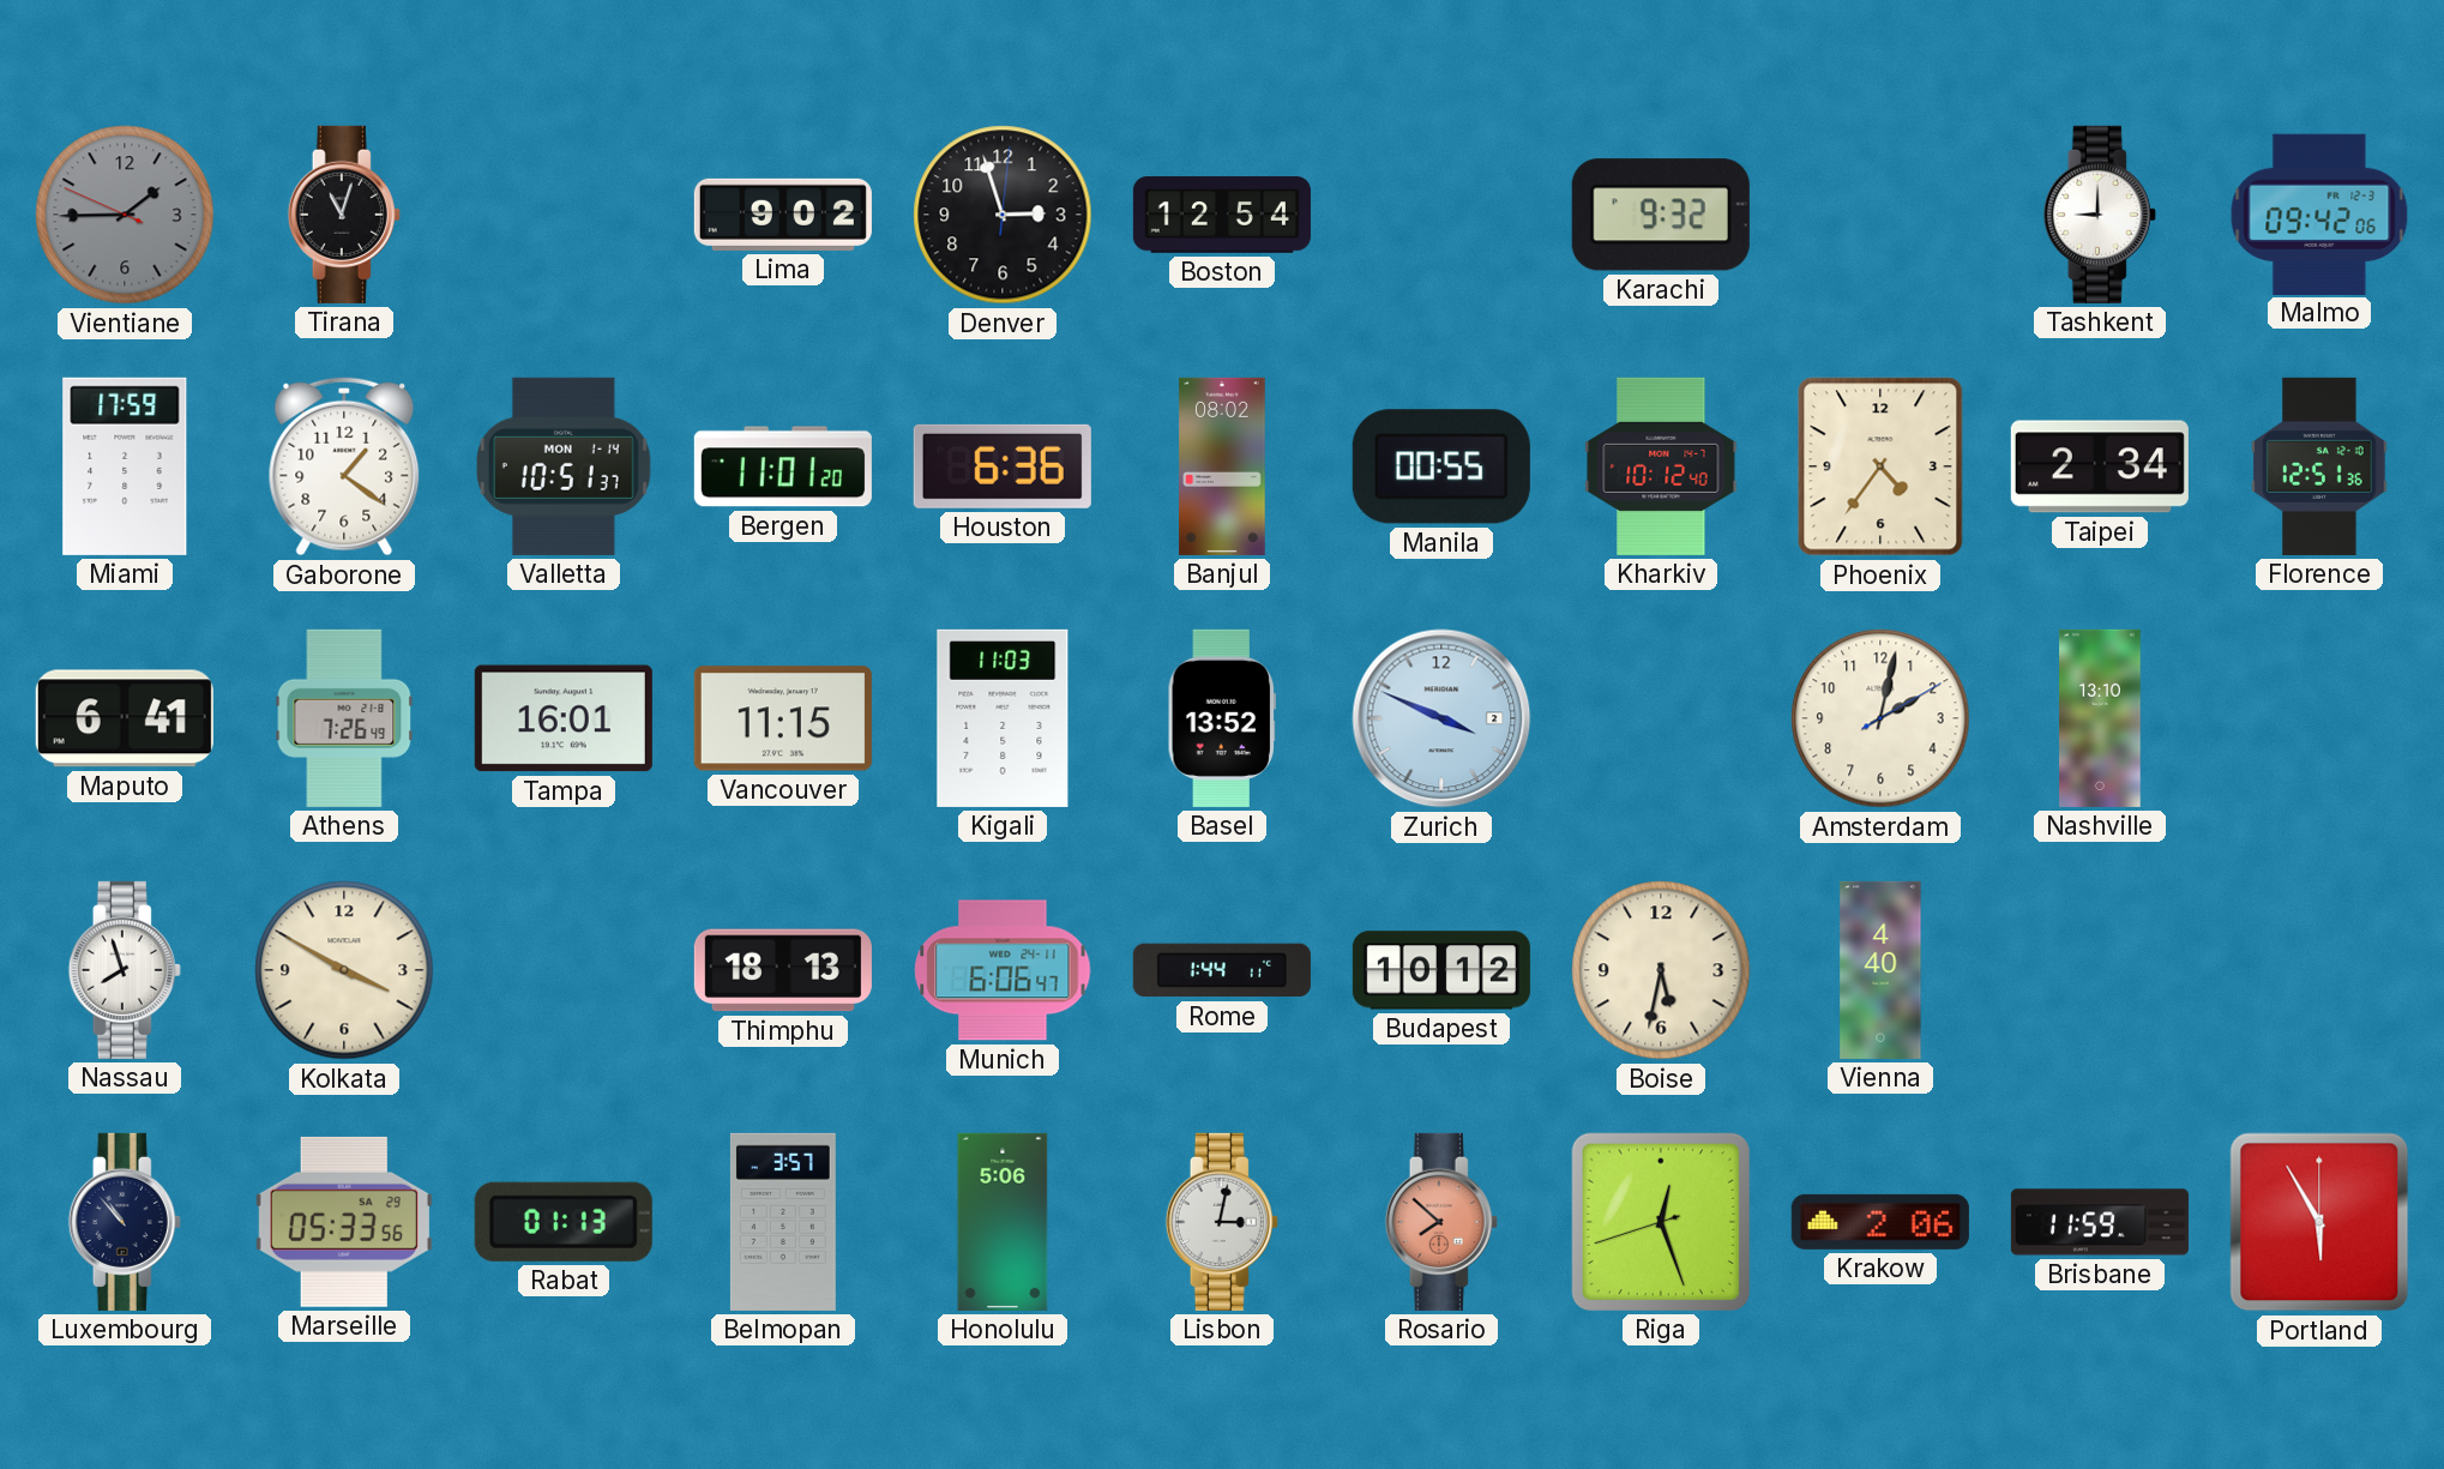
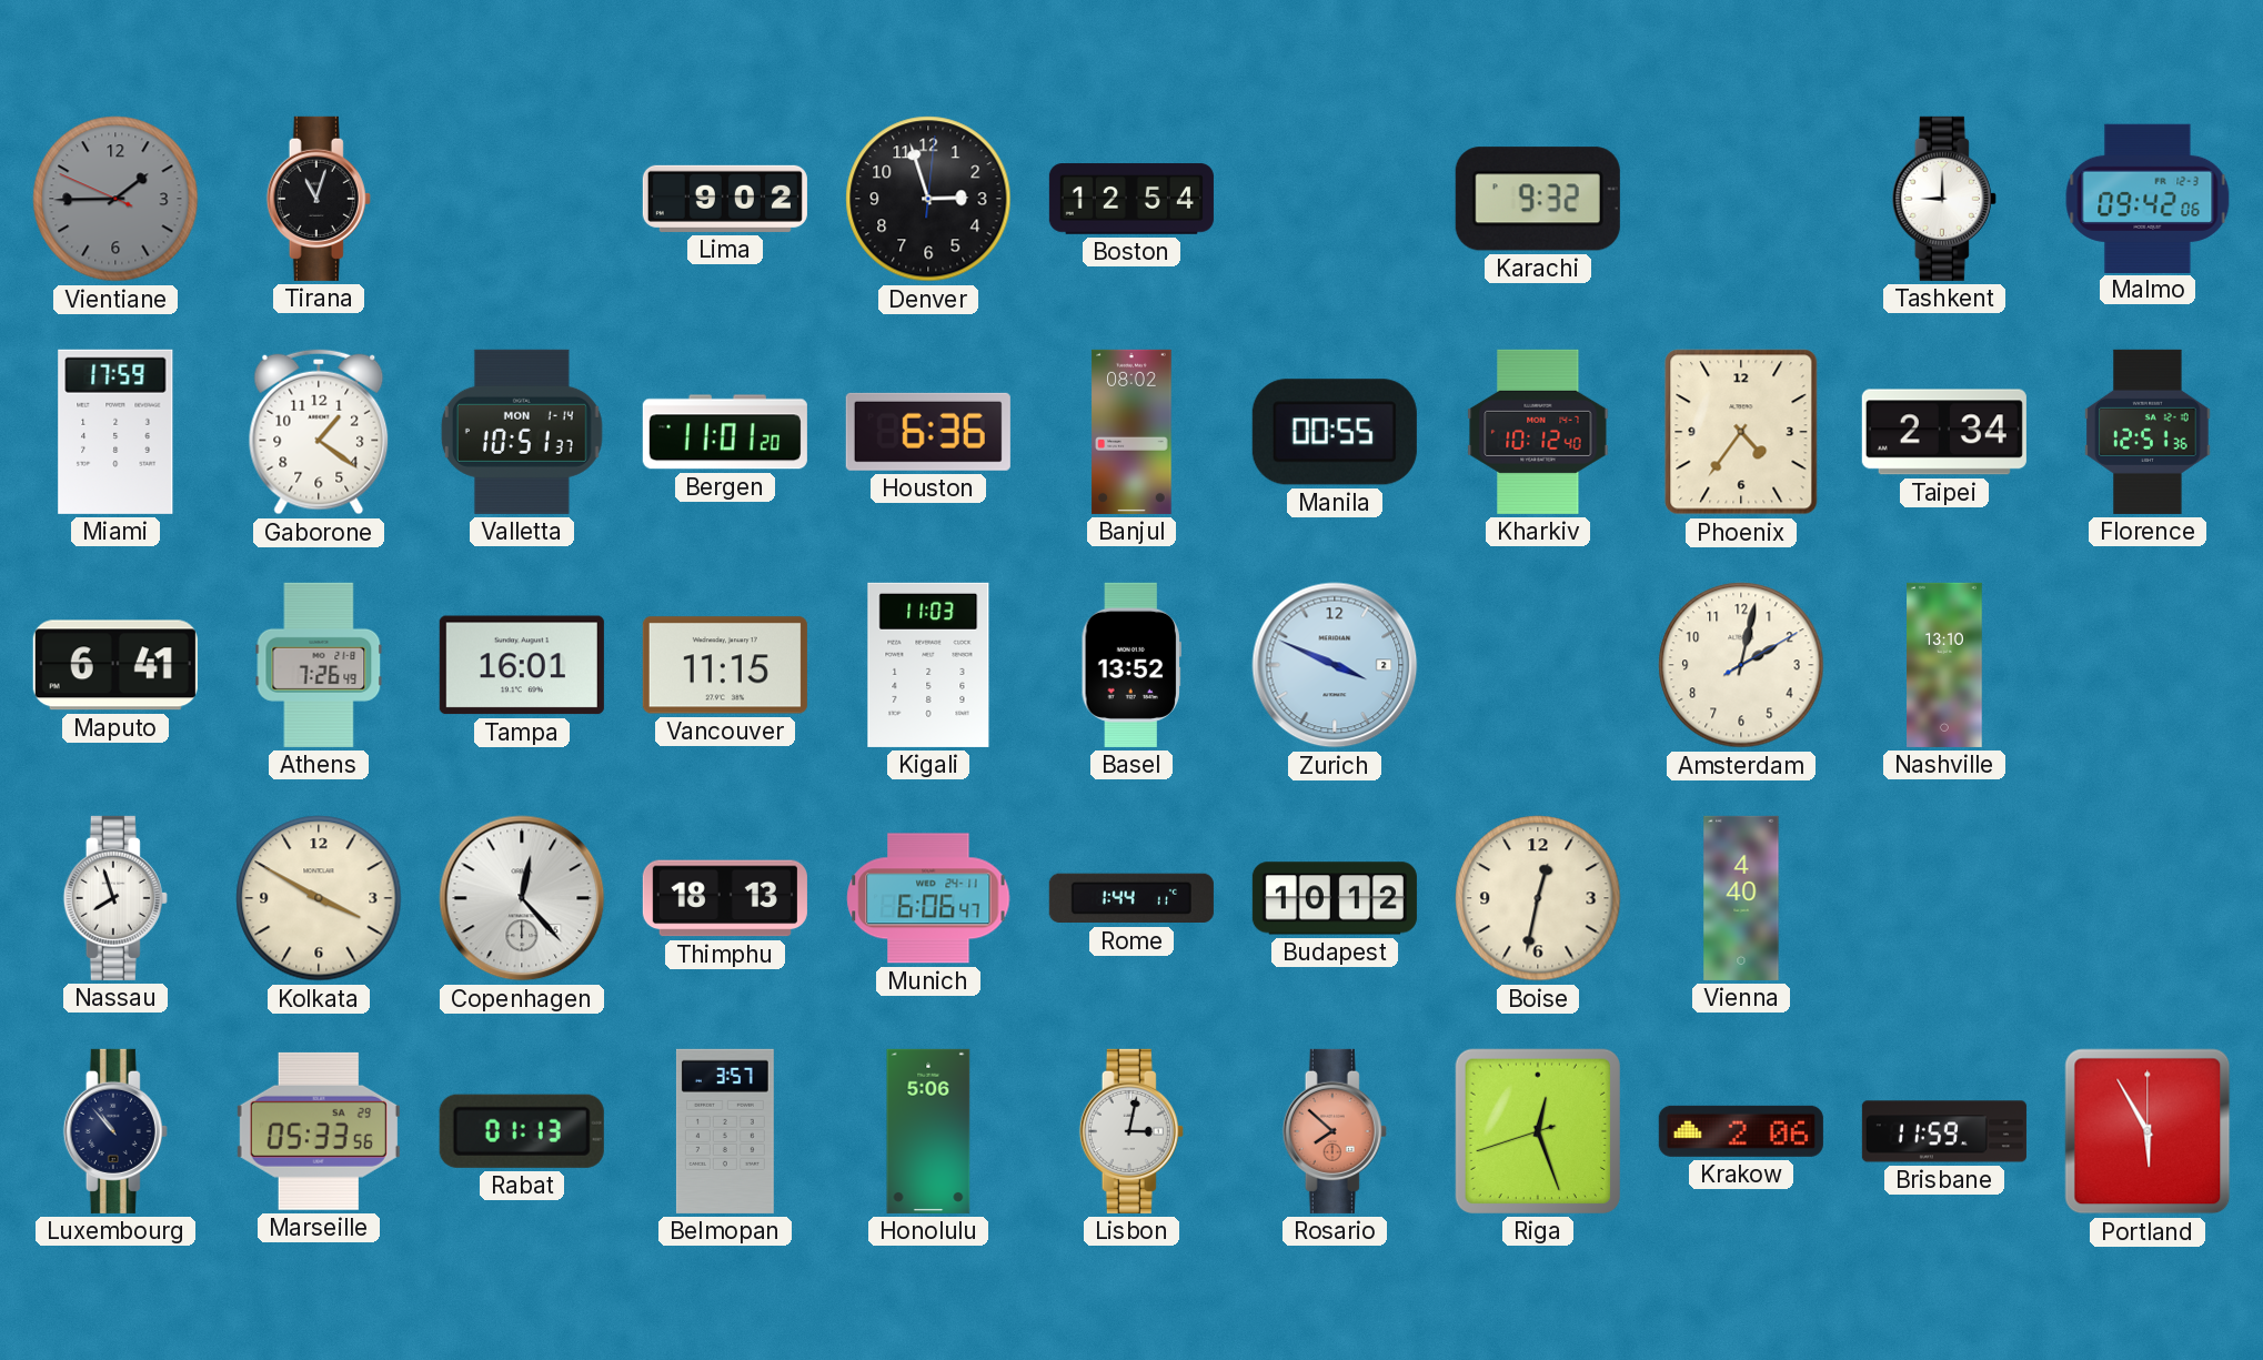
Copenhagen: none -> 12:23
Boise: 5:32 -> 12:32
